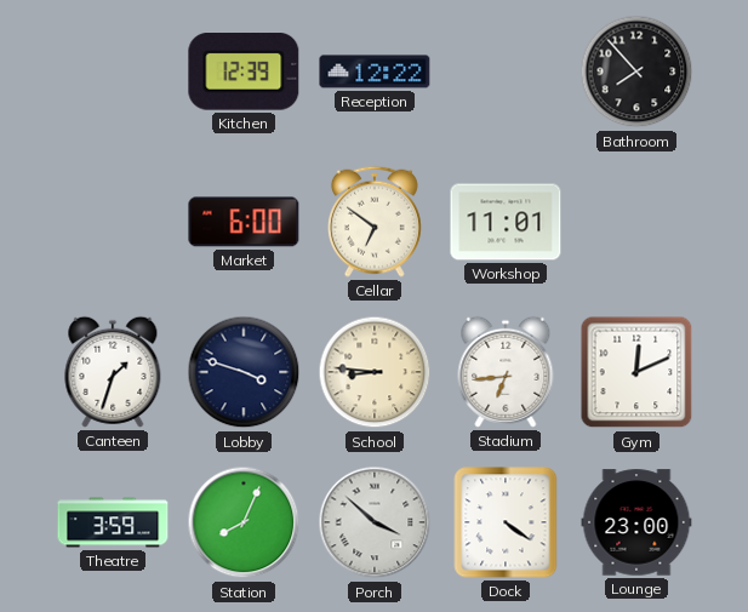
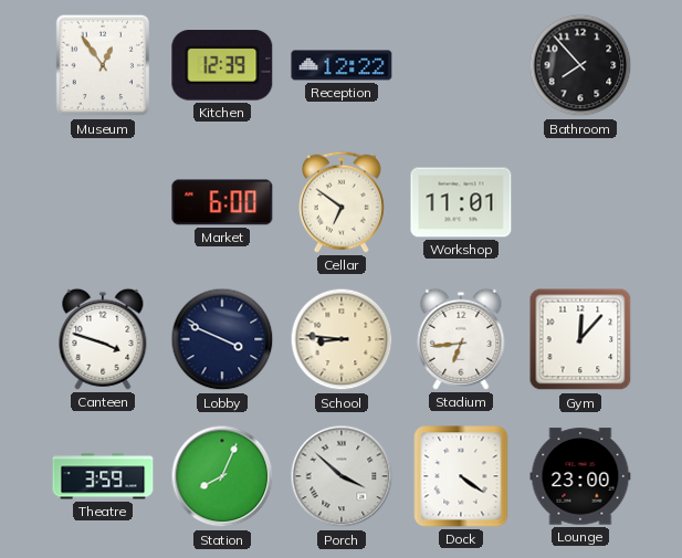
Museum: none -> 12:54
Canteen: 1:33 -> 3:48
Lobby: 3:48 -> 3:49
Gym: 12:11 -> 12:07
